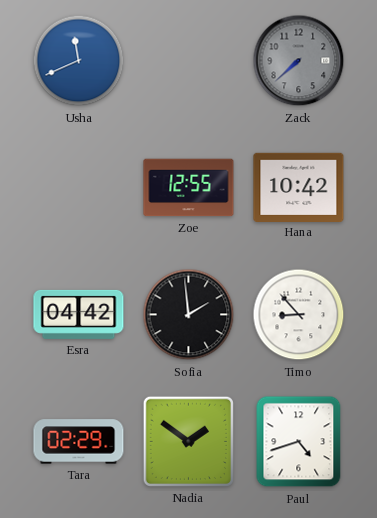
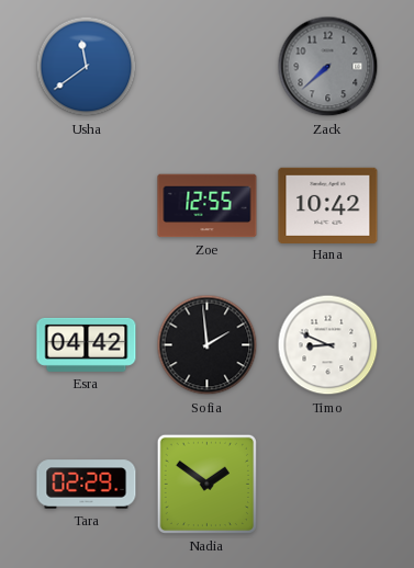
Usha: 11:41 -> 11:39
Timo: 8:53 -> 8:49
Paul: 4:42 -> none
